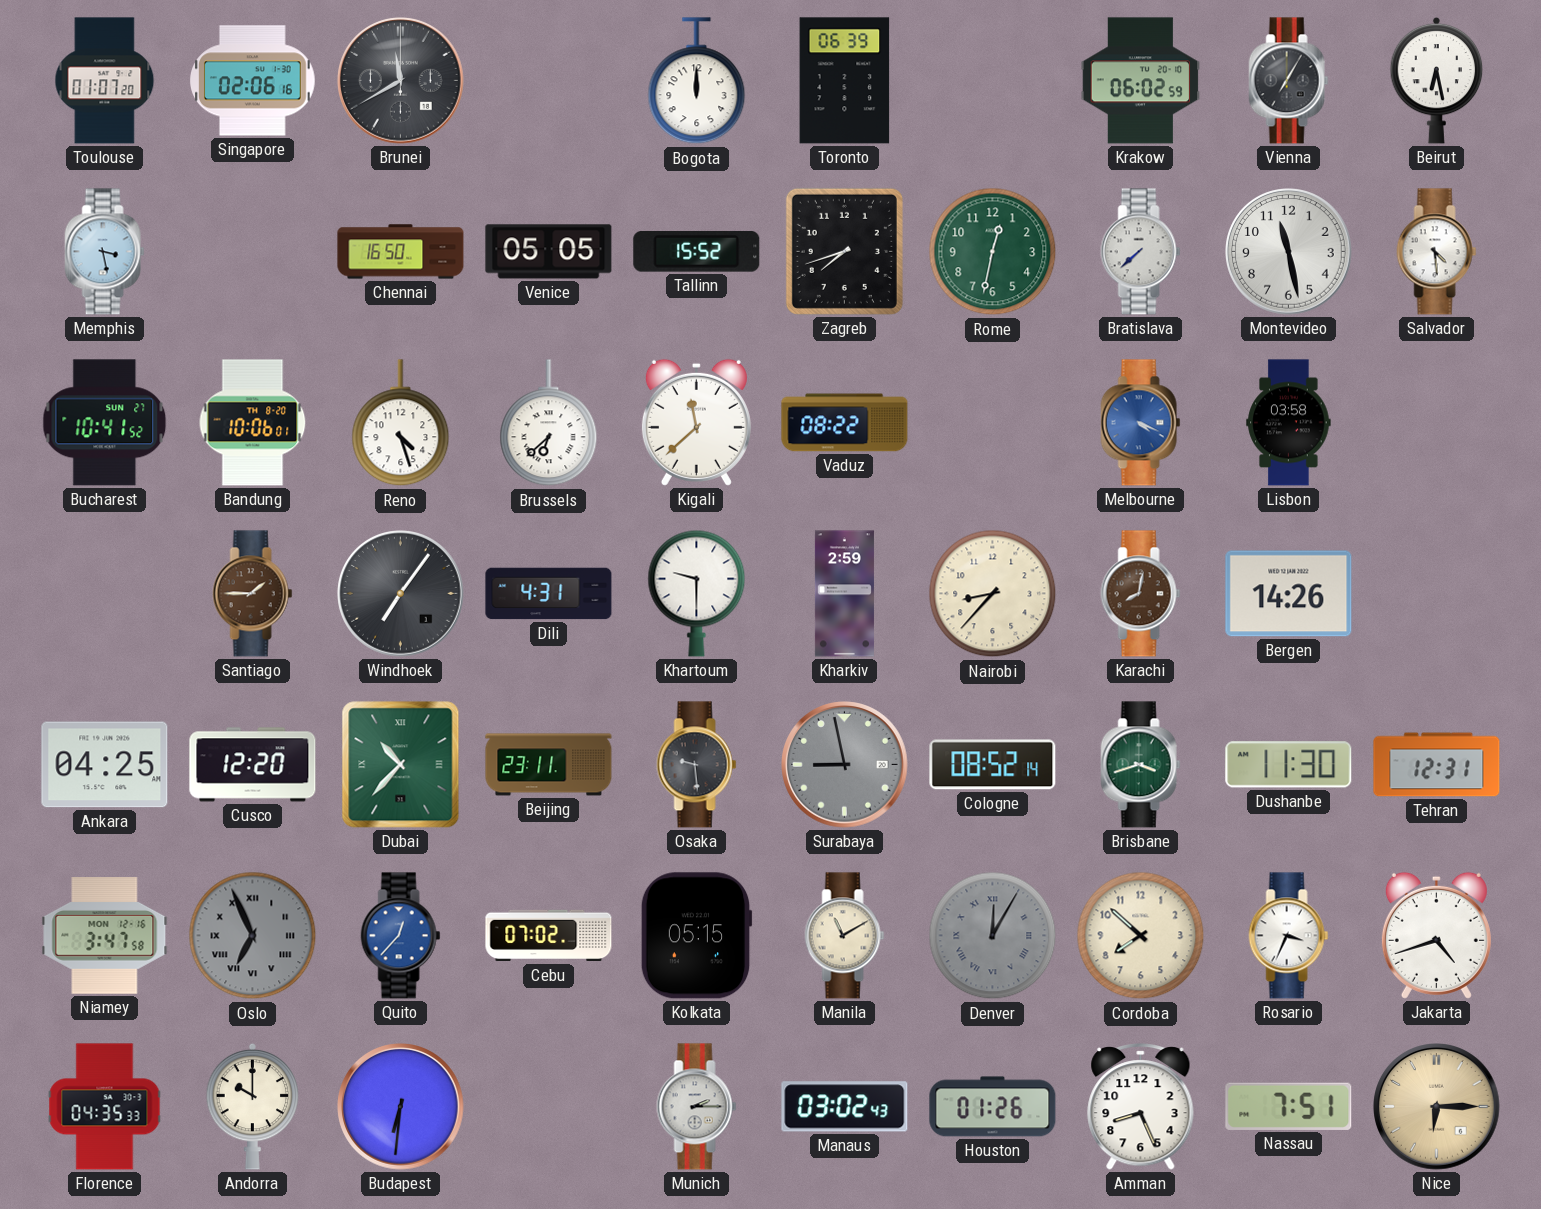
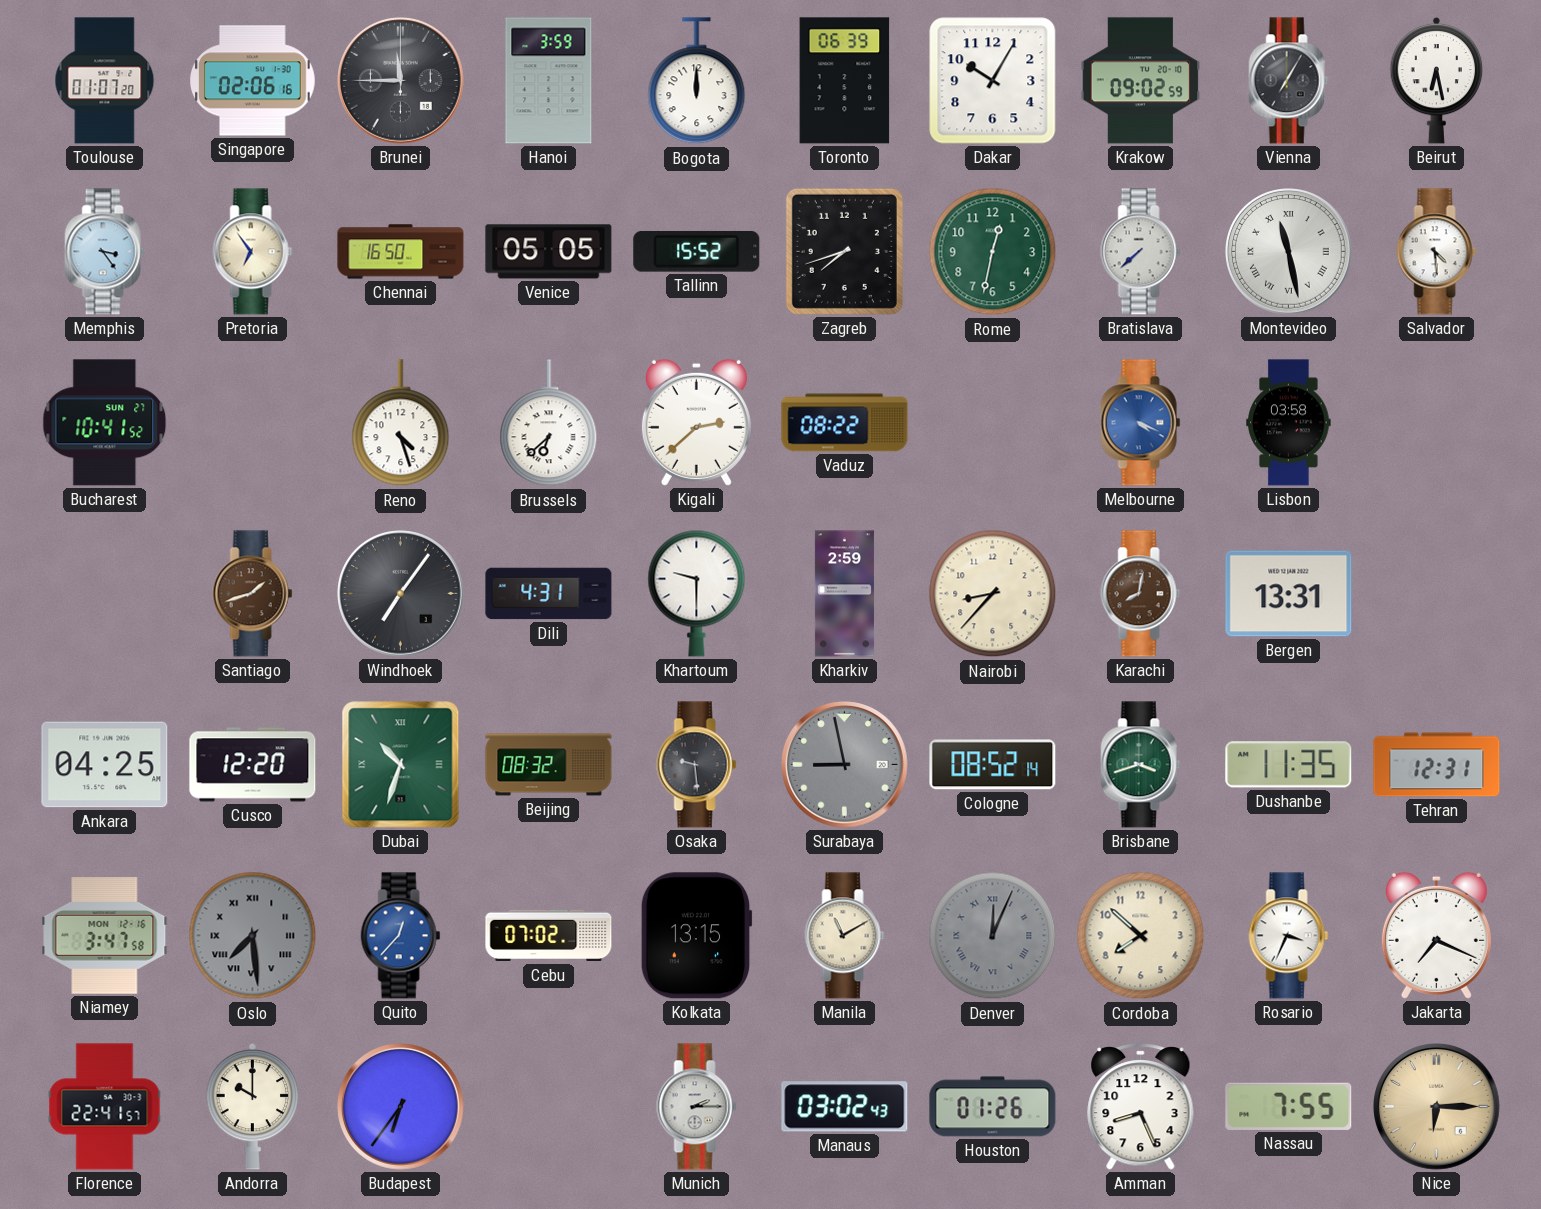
Brunei: 11:40 -> 11:45
Hanoi: none -> 3:59
Dakar: none -> 10:05
Krakow: 06:02 -> 09:02
Memphis: 3:28 -> 3:24
Pretoria: none -> 6:54
Montevideo numerals: Arabic -> Roman
Bandung: 10:06 -> none
Kigali: 11:38 -> 2:38
Santiago: 1:45 -> 1:42
Bergen: 14:26 -> 13:31
Dubai: 10:37 -> 10:33
Beijing: 23:11 -> 08:32
Dushanbe: 11:30 -> 11:35
Oslo: 6:56 -> 7:29
Kolkata: 05:15 -> 13:15
Denver: 12:05 -> 12:04
Jakarta: 4:42 -> 7:19
Florence: 04:35 -> 22:41
Budapest: 6:31 -> 6:36
Nassau: 7:51 -> 7:55
